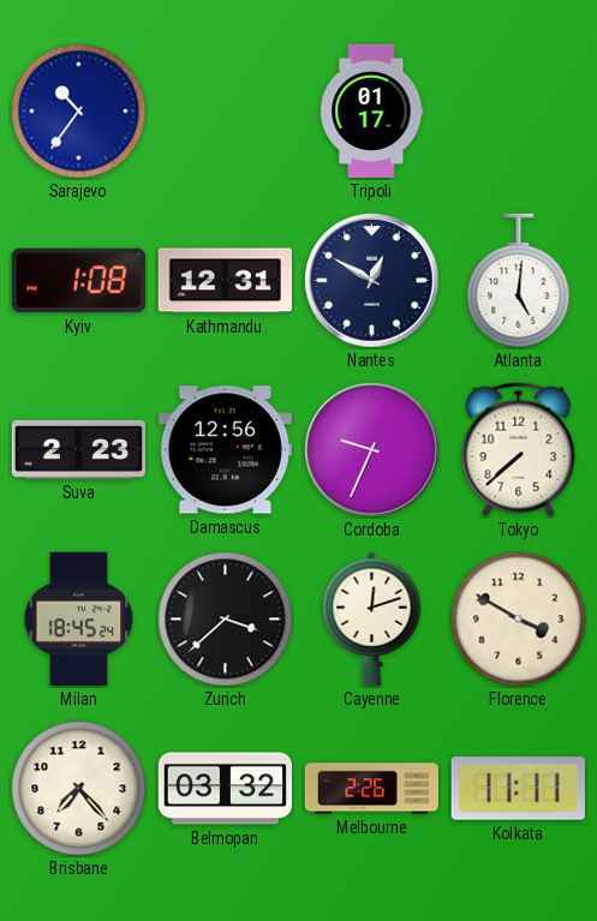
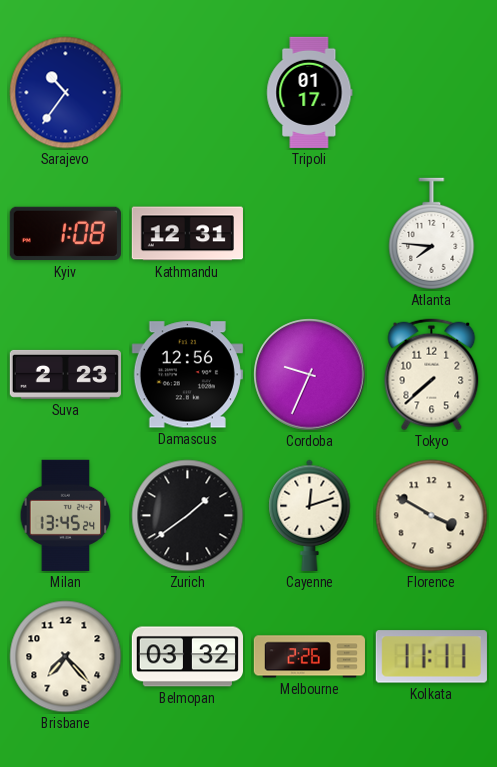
Nantes: 12:50 -> none
Atlanta: 5:01 -> 7:46
Milan: 18:45 -> 13:45
Zurich: 3:38 -> 1:39
